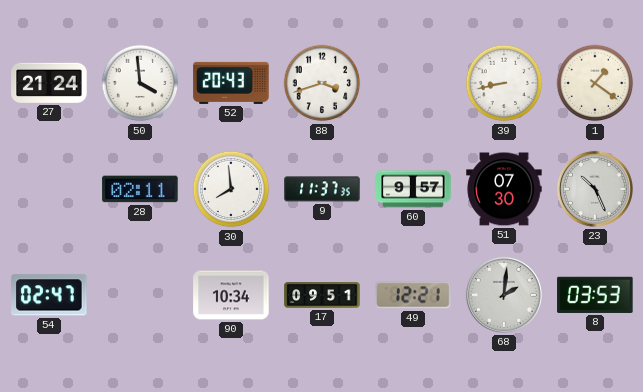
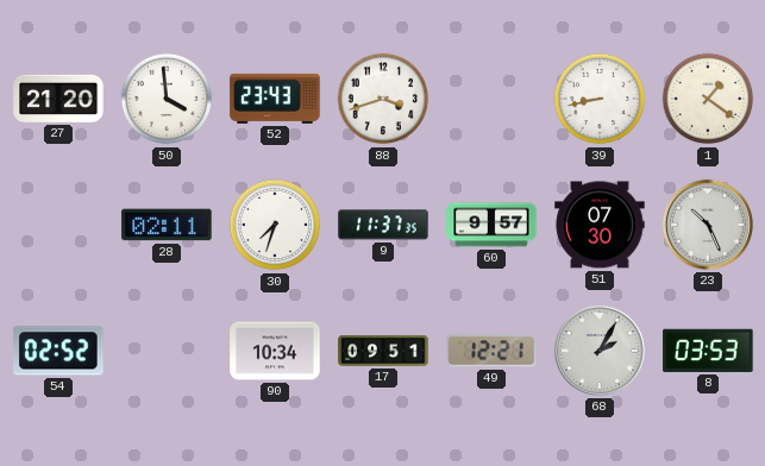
27: 21:24 -> 21:20
52: 20:43 -> 23:43
30: 7:59 -> 7:33
54: 02:47 -> 02:52
68: 2:01 -> 2:05
